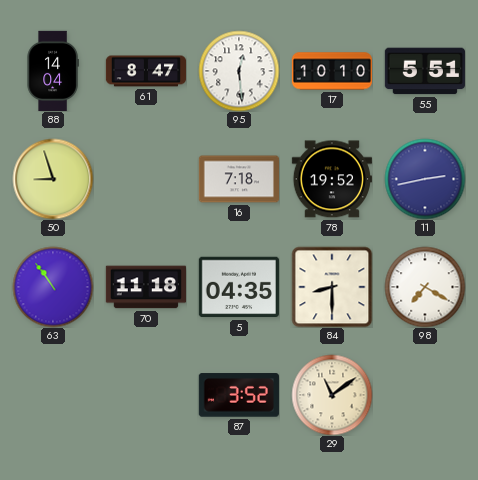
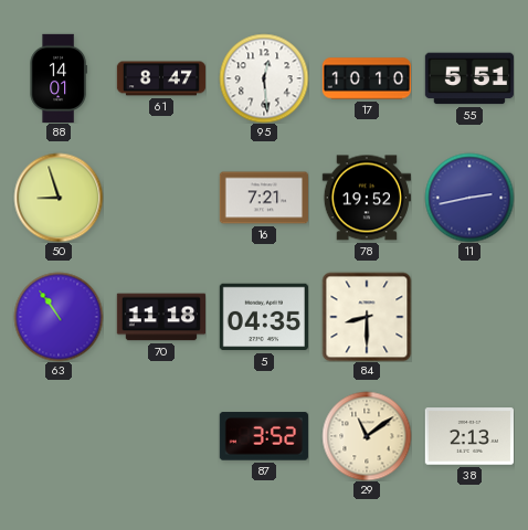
88: 14:04 -> 14:01
16: 7:18 -> 7:21
98: 7:20 -> none
38: none -> 2:13
